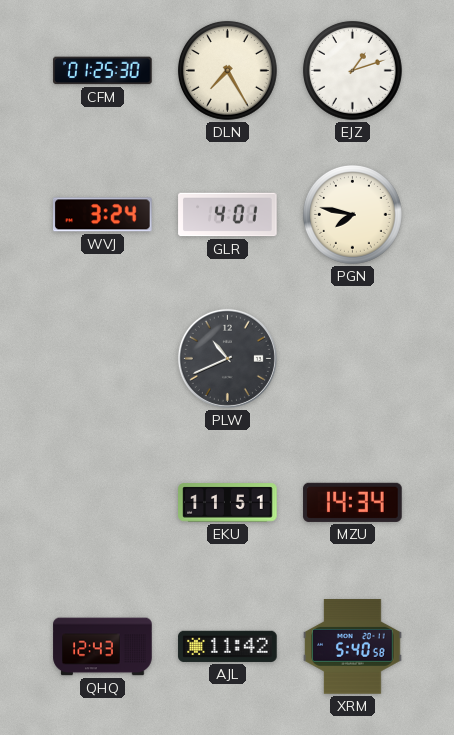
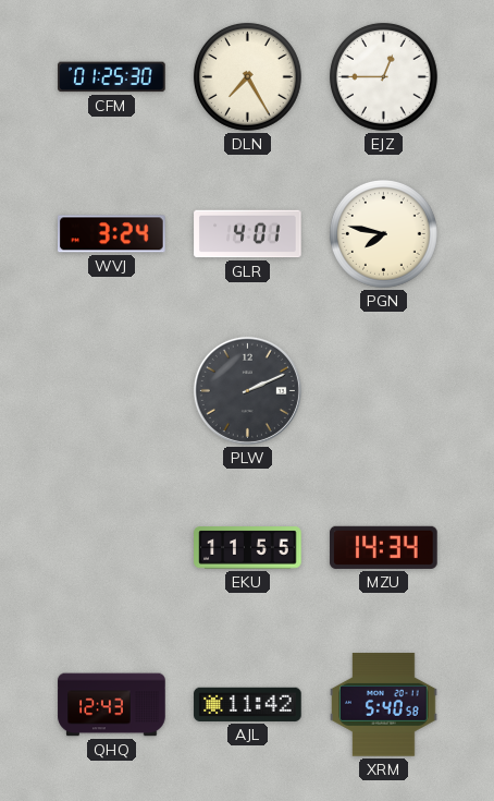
EJZ: 1:12 -> 12:45
PLW: 10:41 -> 2:11
EKU: 11:51 -> 11:55
